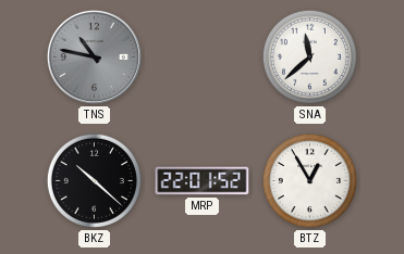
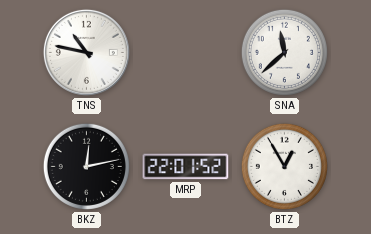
TNS dial: grey -> white
BKZ: 10:22 -> 12:13
